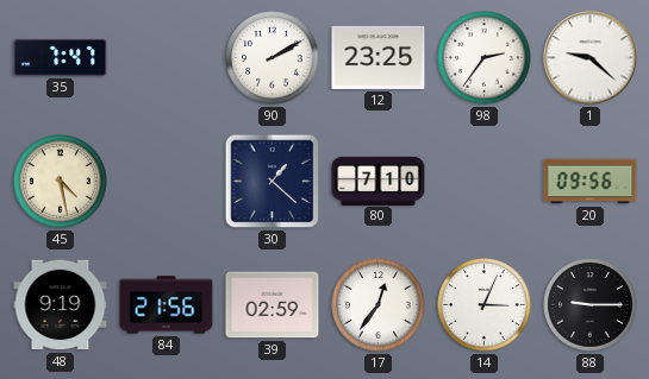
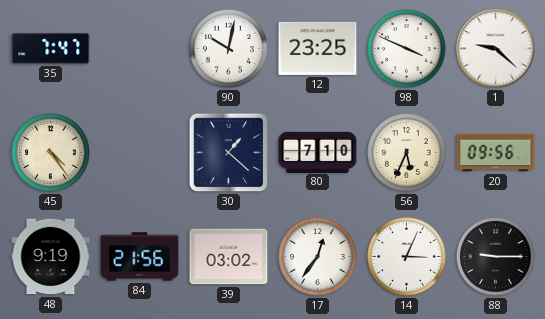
90: 2:10 -> 10:02
98: 2:36 -> 3:49
45: 4:28 -> 4:24
56: none -> 5:34
39: 02:59 -> 03:02
